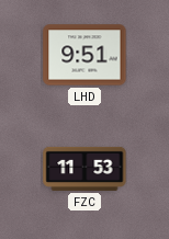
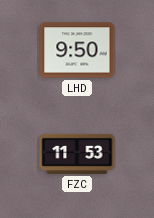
LHD: 9:51 -> 9:50
